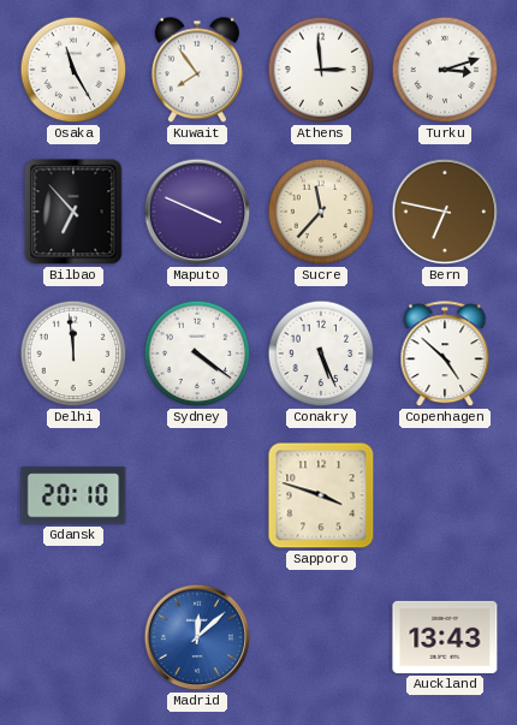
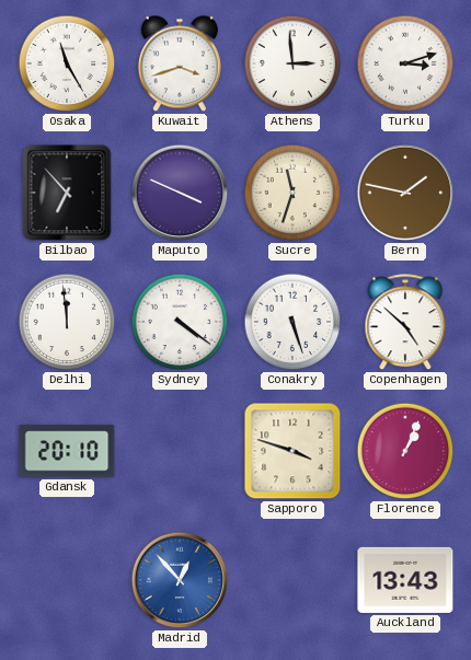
Kuwait: 7:54 -> 3:42
Sucre: 11:37 -> 11:33
Bern: 6:47 -> 1:47
Conakry: 5:26 -> 5:27
Florence: none -> 1:04
Madrid: 12:08 -> 12:53
